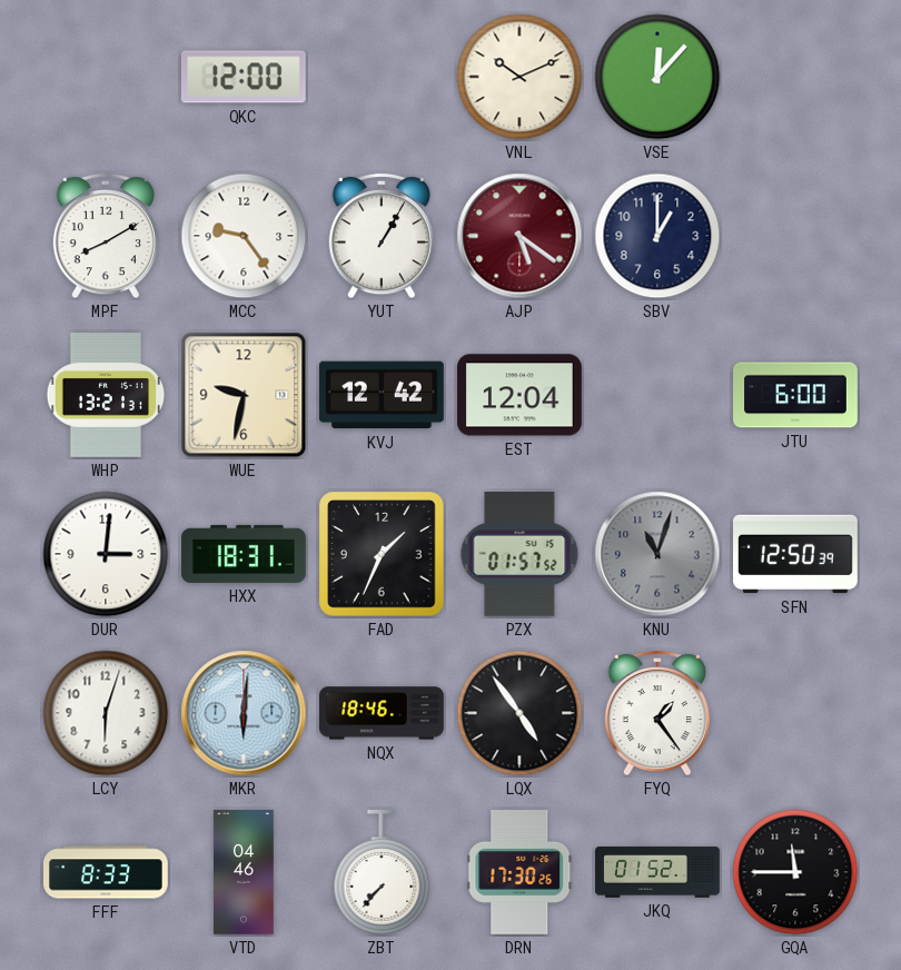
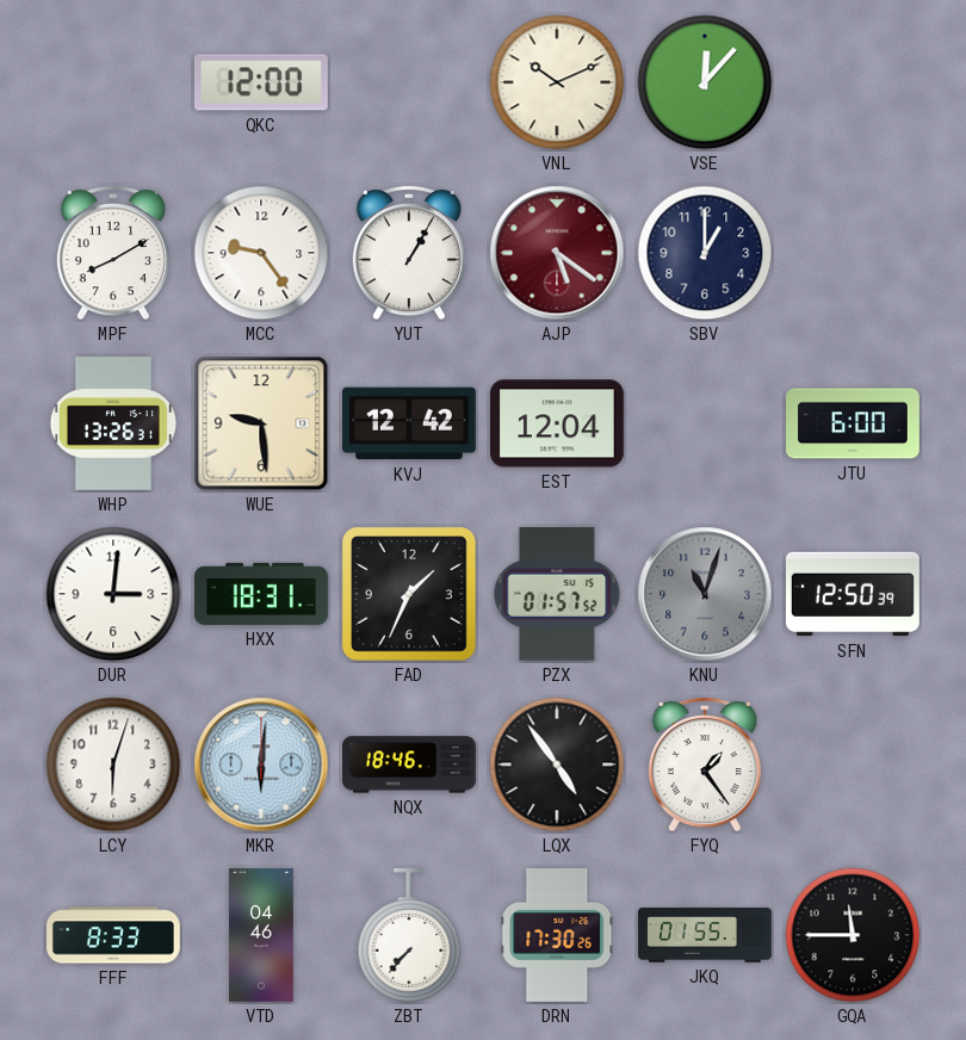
WHP: 13:21 -> 13:26
WUE: 9:32 -> 9:29
JKQ: 01:52 -> 01:55
